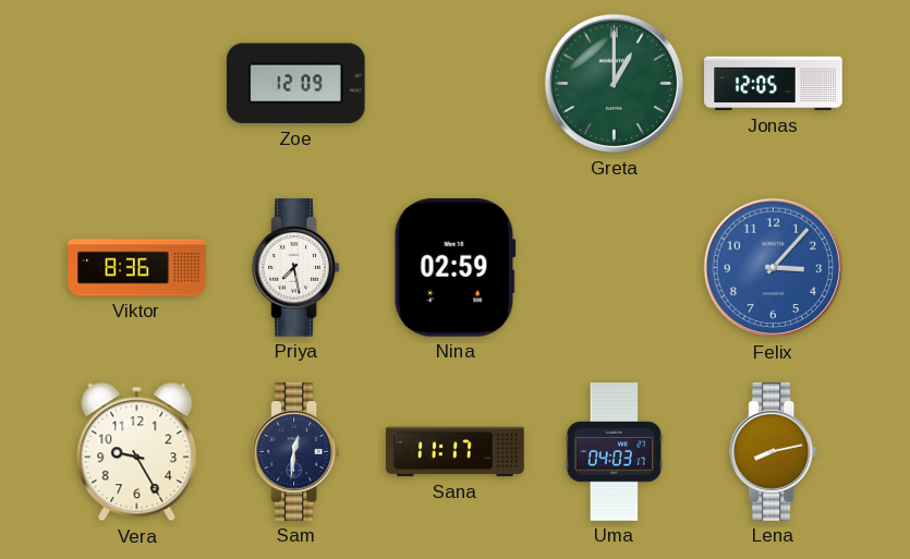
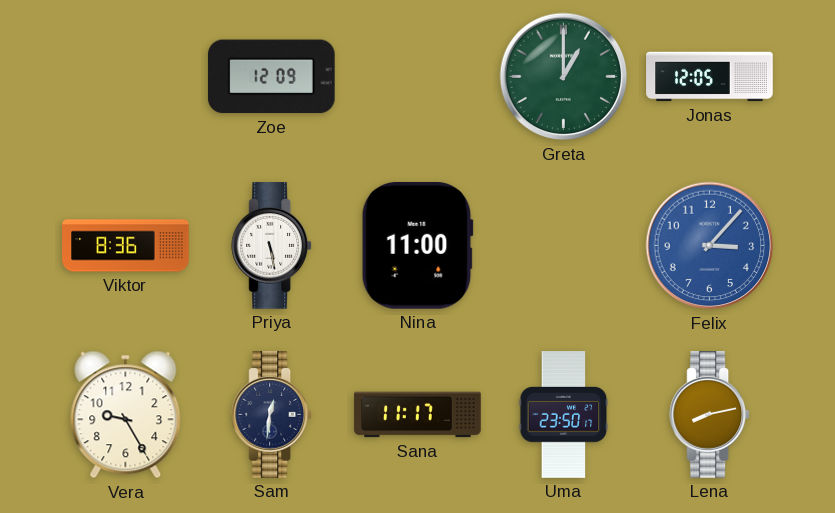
Priya: 7:28 -> 5:28
Nina: 02:59 -> 11:00
Uma: 04:03 -> 23:50
